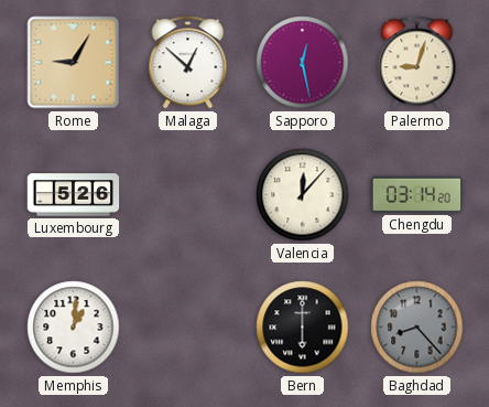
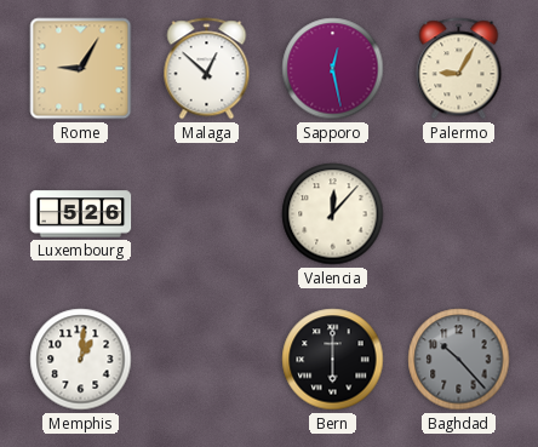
Palermo: 9:03 -> 9:05
Chengdu: 03:14 -> none
Baghdad: 8:23 -> 10:23
